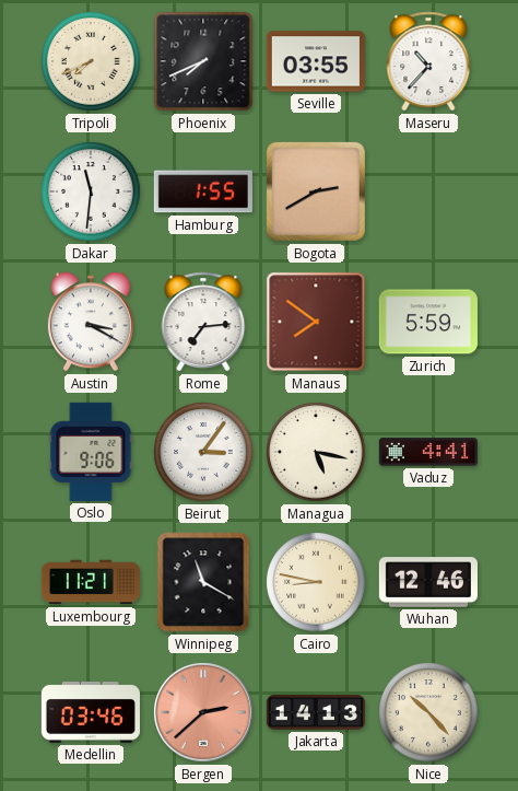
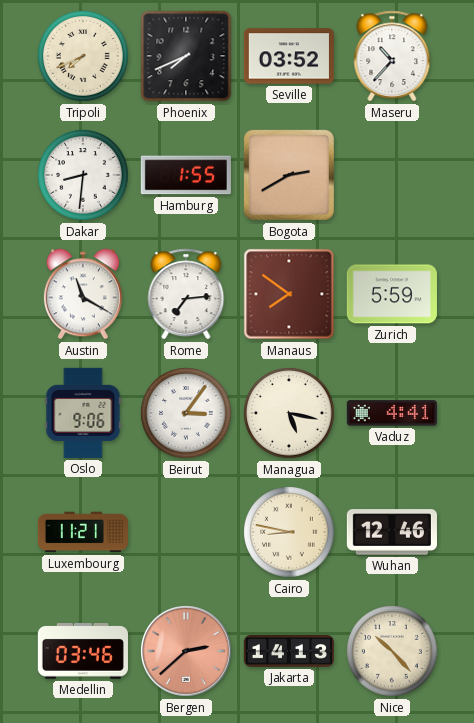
Seville: 03:55 -> 03:52
Dakar: 11:31 -> 8:31
Austin: 3:20 -> 11:20
Winnipeg: 11:20 -> none
